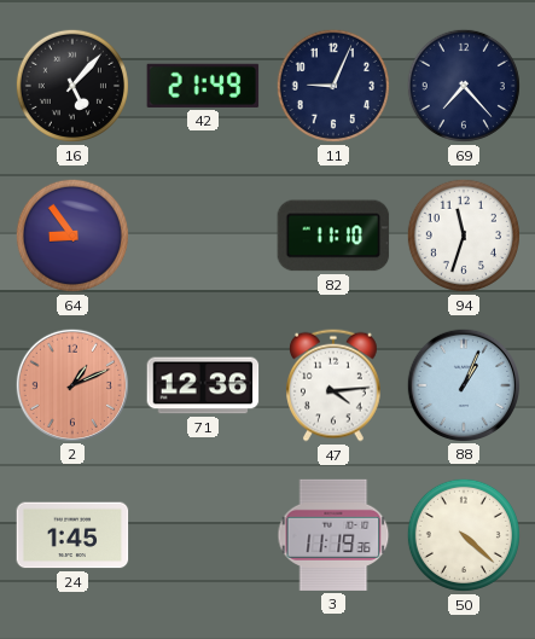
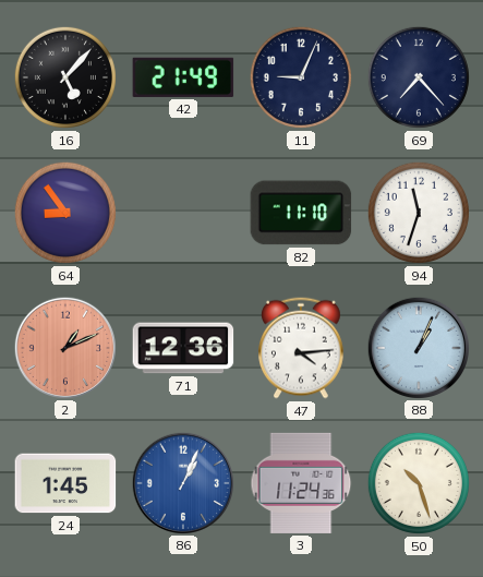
86: none -> 1:04
3: 11:19 -> 11:24
50: 4:22 -> 10:27
